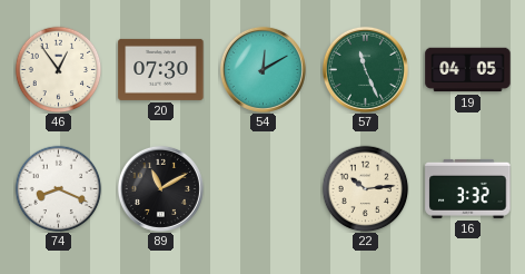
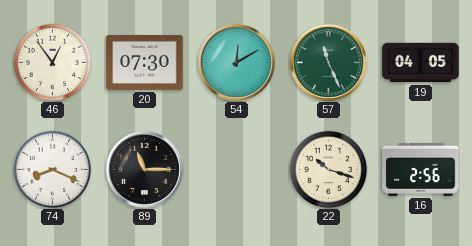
89: 11:10 -> 11:15
22: 10:14 -> 10:18
16: 3:32 -> 2:56
